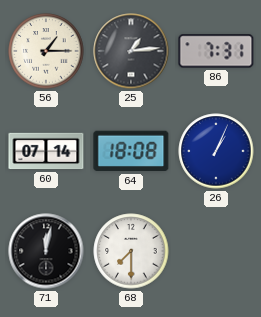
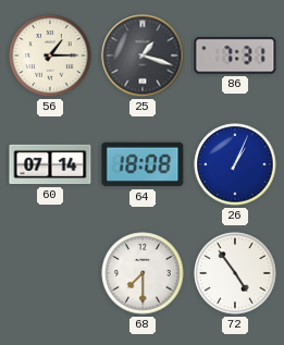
25: 1:14 -> 1:18
71: 12:02 -> none
72: none -> 4:54
